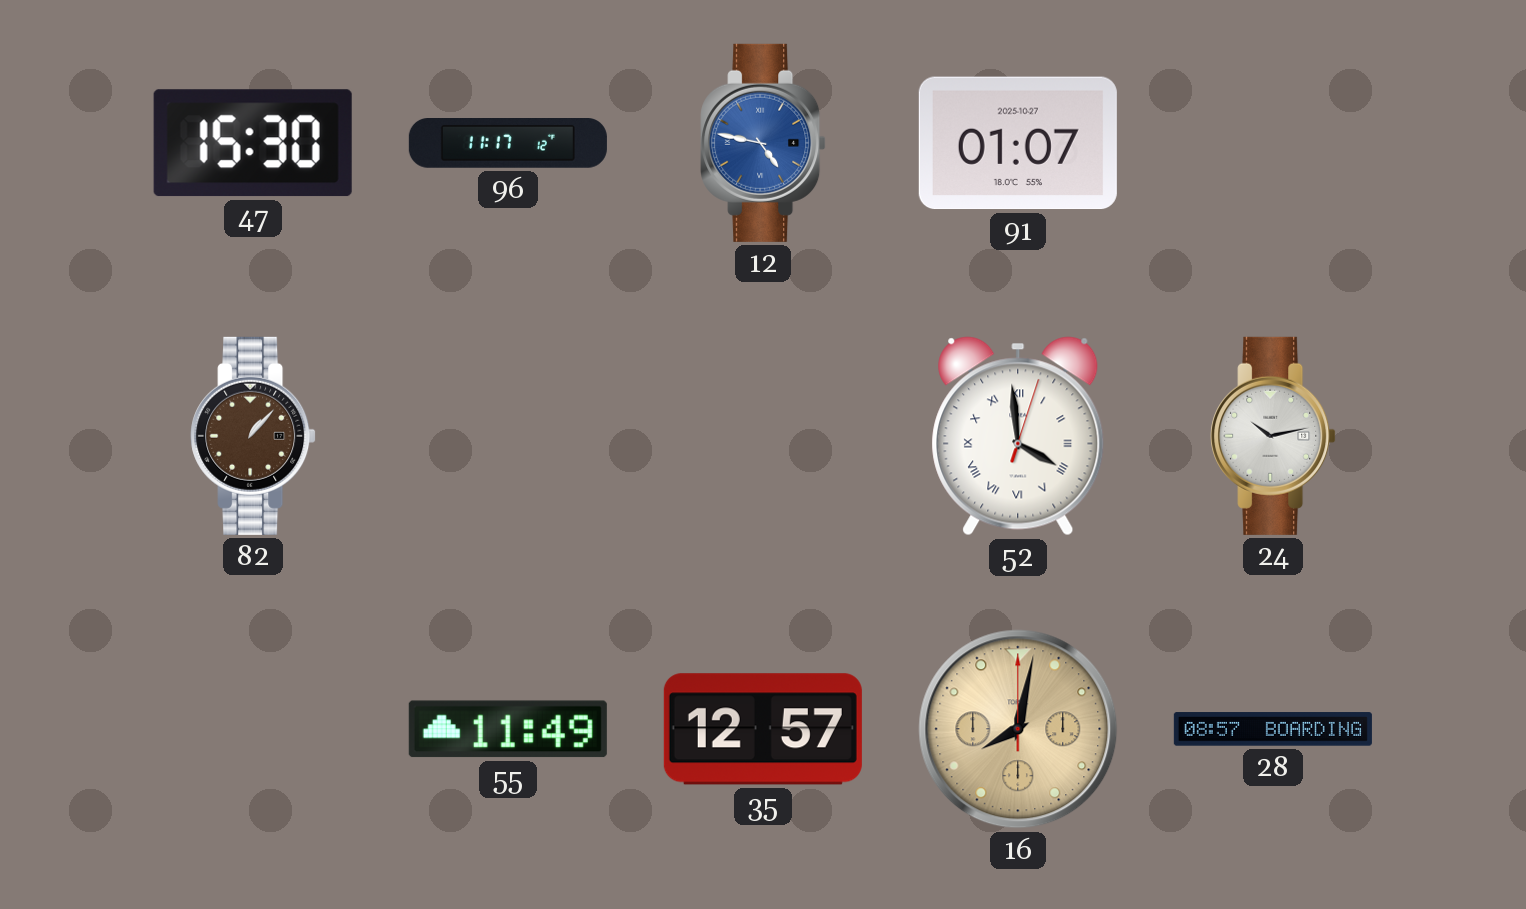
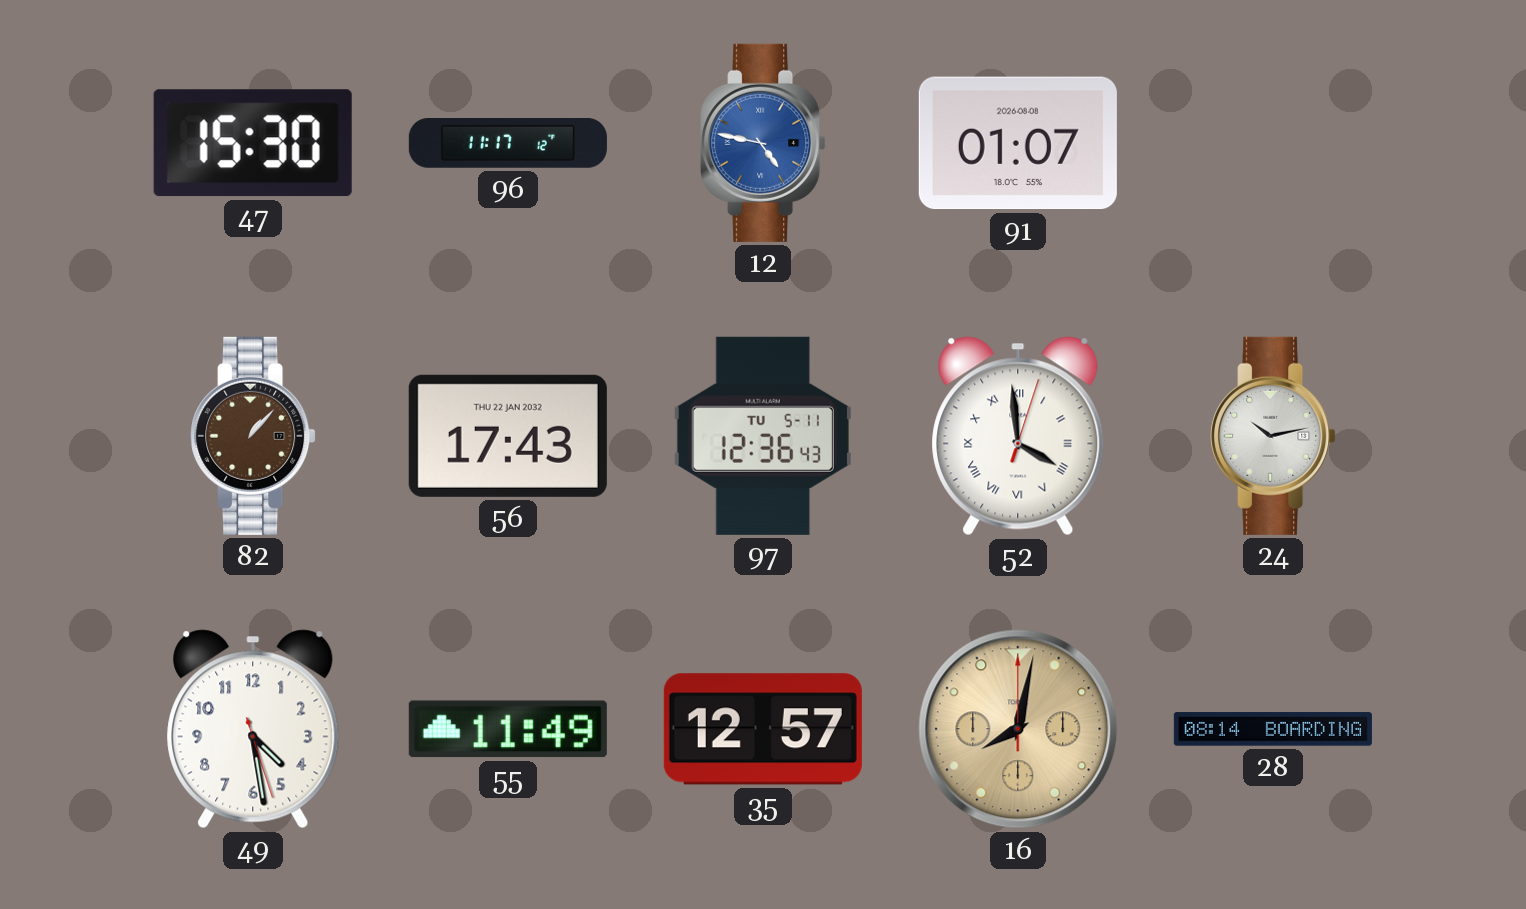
91 date: 2025-10-27 -> 2026-08-08
56: none -> 17:43
97: none -> 12:36
49: none -> 4:28
28: 08:57 -> 08:14
